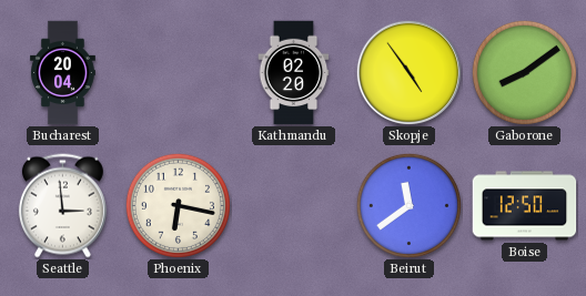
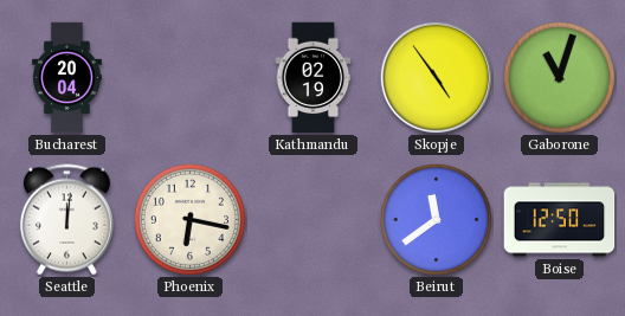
Kathmandu: 02:20 -> 02:19
Gaborone: 8:09 -> 11:03
Seattle: 2:59 -> 12:01
